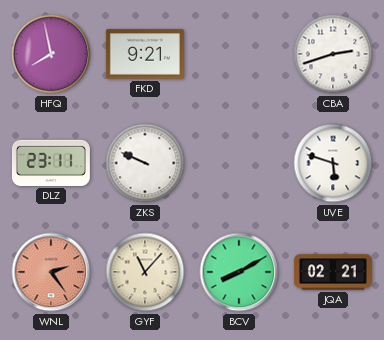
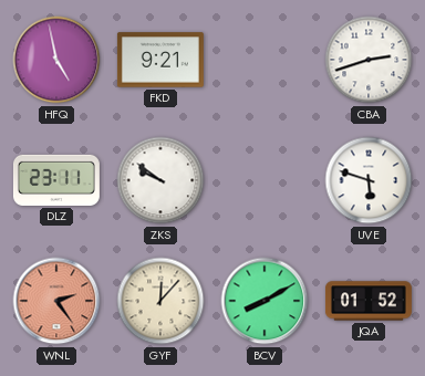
HFQ: 7:58 -> 4:58
ZKS: 9:49 -> 9:51
GYF: 11:07 -> 12:07
JQA: 02:21 -> 01:52
